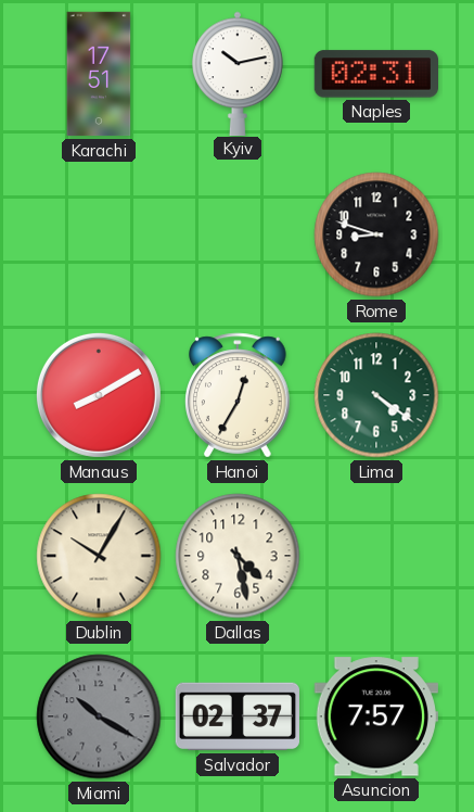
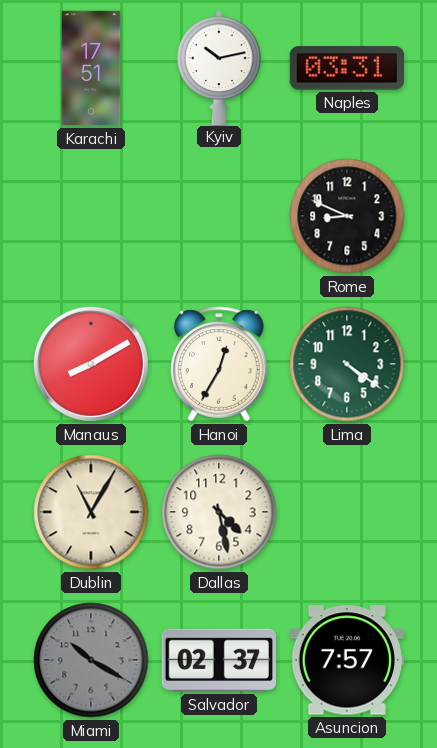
Naples: 02:31 -> 03:31
Rome: 8:48 -> 8:49
Dublin: 10:05 -> 11:05
